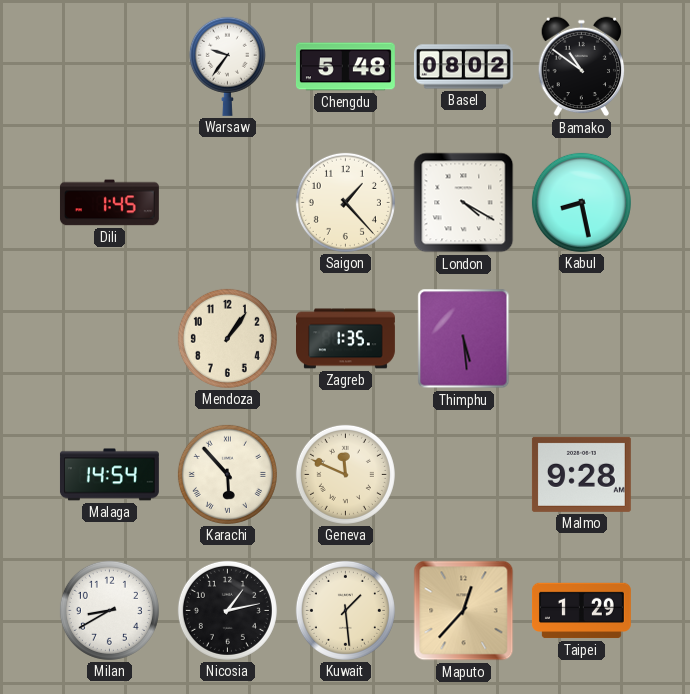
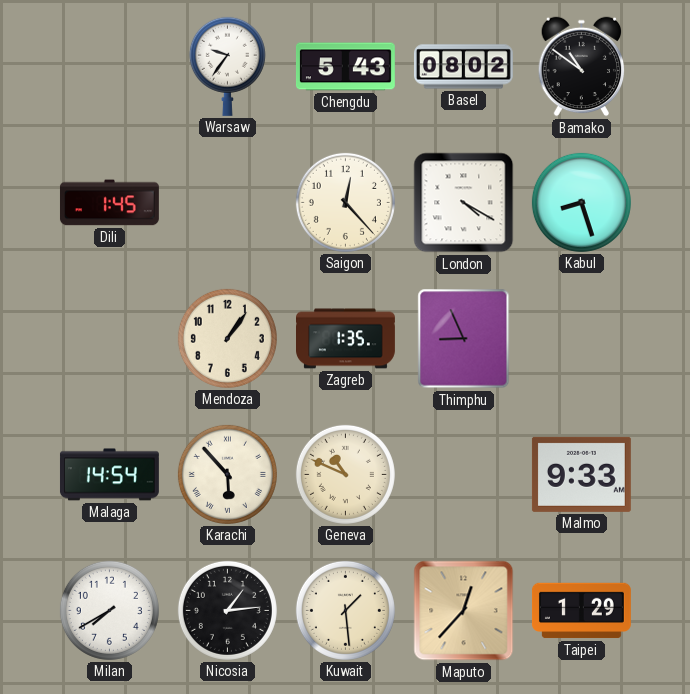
Chengdu: 5:48 -> 5:43
Saigon: 1:23 -> 12:23
Kabul: 8:28 -> 8:27
Thimphu: 5:29 -> 8:56
Geneva: 11:49 -> 10:49
Malmo: 9:28 -> 9:33
Milan: 8:40 -> 7:40
Nicosia: 1:13 -> 1:14
